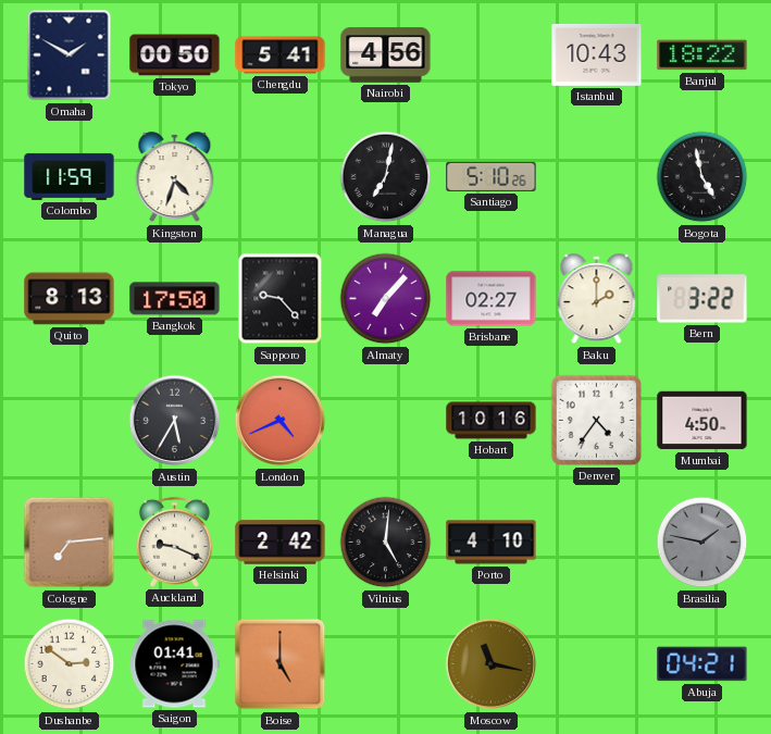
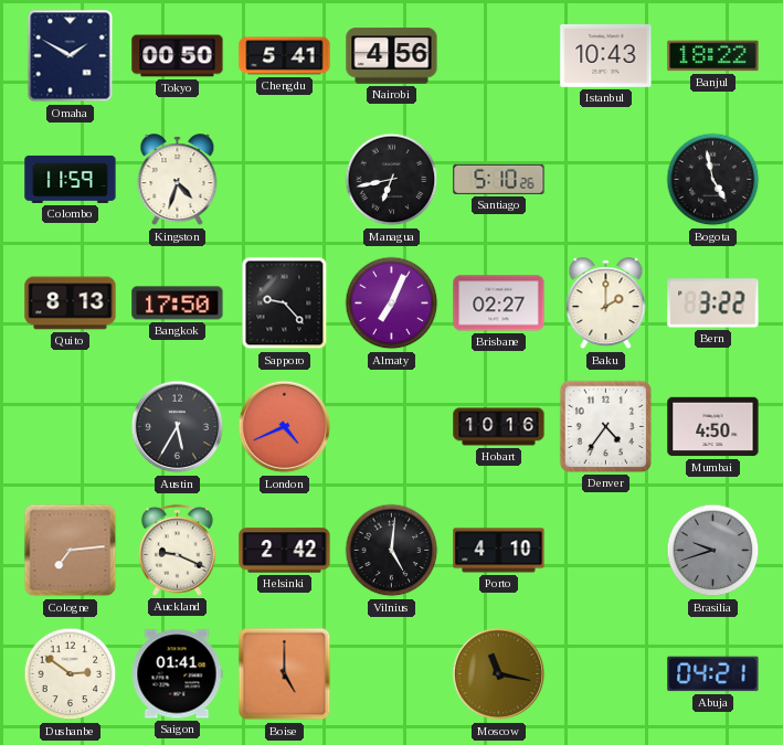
Managua: 7:02 -> 6:43
Almaty: 7:07 -> 7:04
Brasilia: 1:47 -> 9:42
